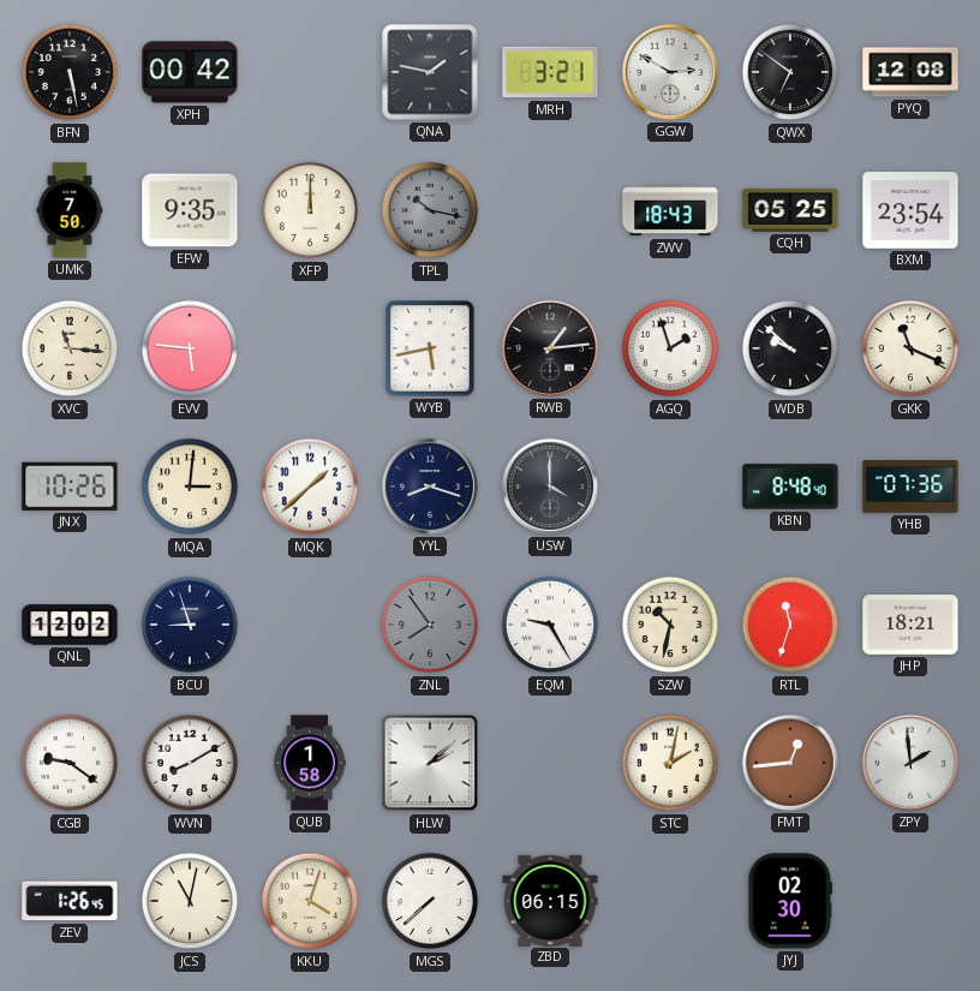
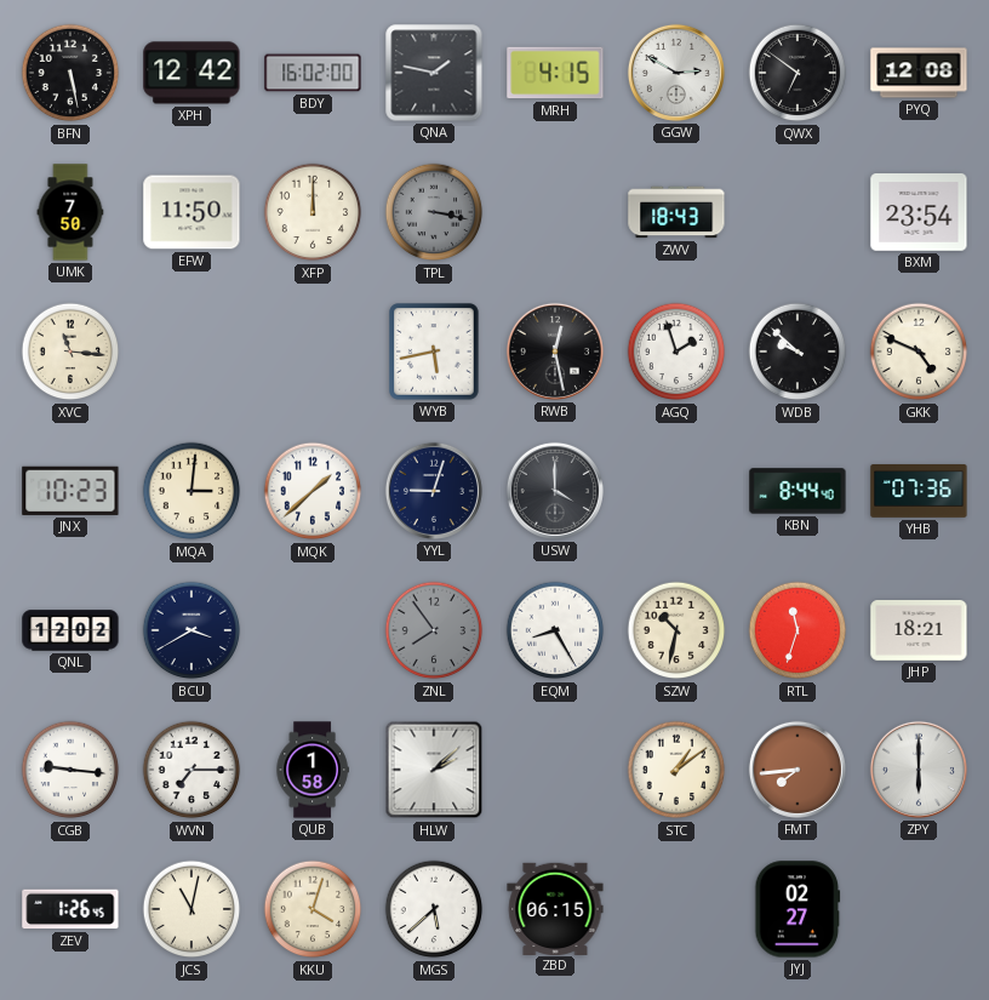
XPH: 00:42 -> 12:42
BDY: none -> 16:02
MRH: 3:21 -> 4:15
EFW: 9:35 -> 11:50
TPL: 10:17 -> 3:17
CQH: 05:25 -> none
EVV: 5:46 -> none
RWB: 1:14 -> 12:28
GKK: 11:19 -> 4:49
JNX: 10:26 -> 10:23
YYL: 8:18 -> 9:03
KBN: 8:48 -> 8:44
BCU: 8:57 -> 3:40
EQM: 9:25 -> 8:25
CGB: 9:21 -> 9:16
WVN: 8:10 -> 7:15
STC: 2:02 -> 1:09
FMT: 12:44 -> 7:44
ZPY: 1:59 -> 6:00
MGS: 7:38 -> 5:38
JYJ: 02:30 -> 02:27
